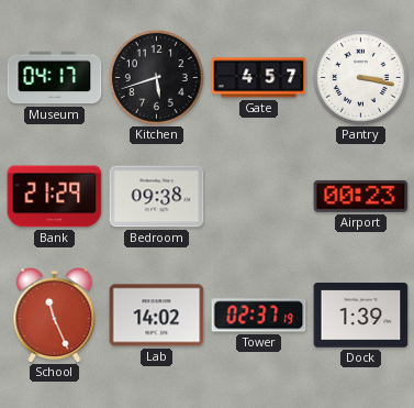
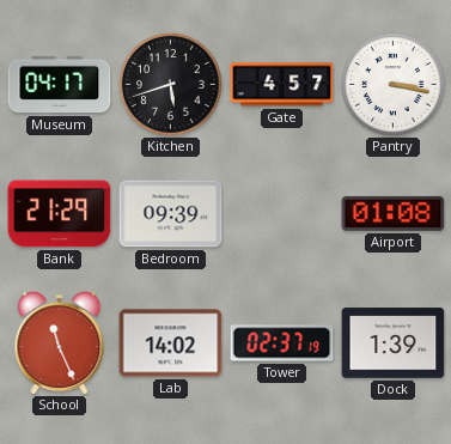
Bedroom: 09:38 -> 09:39
Airport: 00:23 -> 01:08
